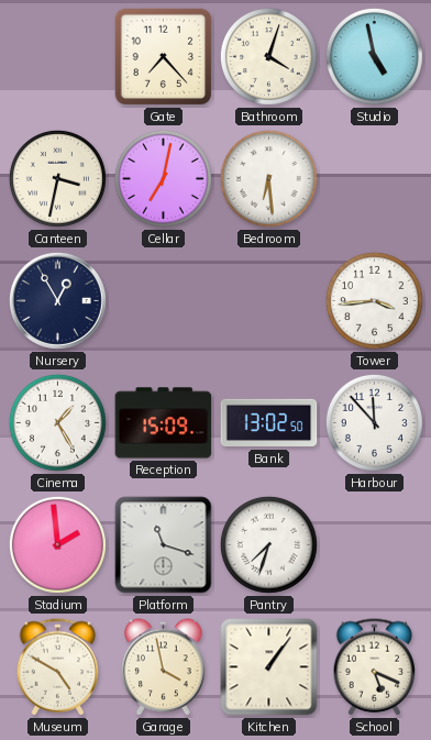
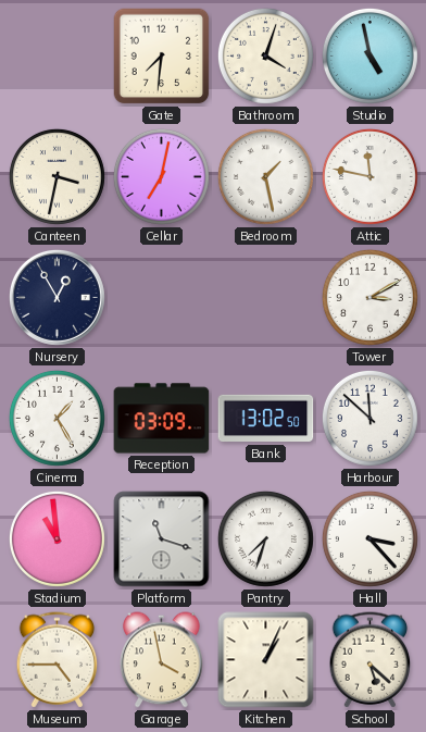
Gate: 7:23 -> 7:31
Bedroom: 6:29 -> 1:28
Attic: none -> 11:47
Tower: 3:44 -> 3:10
Reception: 15:09 -> 03:09
Harbour: 11:53 -> 11:52
Stadium: 1:59 -> 10:59
Hall: none -> 3:23
Museum: 4:50 -> 4:45
Kitchen: 1:06 -> 1:04
School: 5:19 -> 5:22
